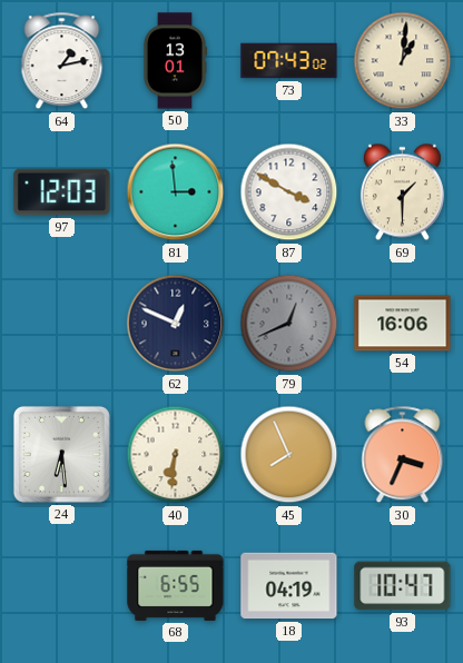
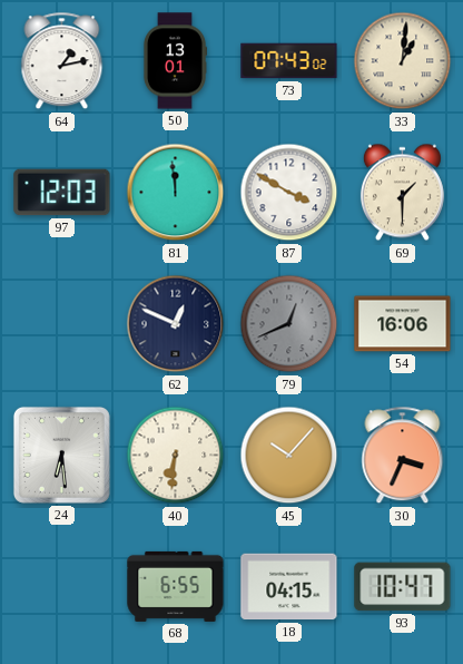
81: 2:59 -> 11:59
45: 7:56 -> 10:07
18: 04:19 -> 04:15
